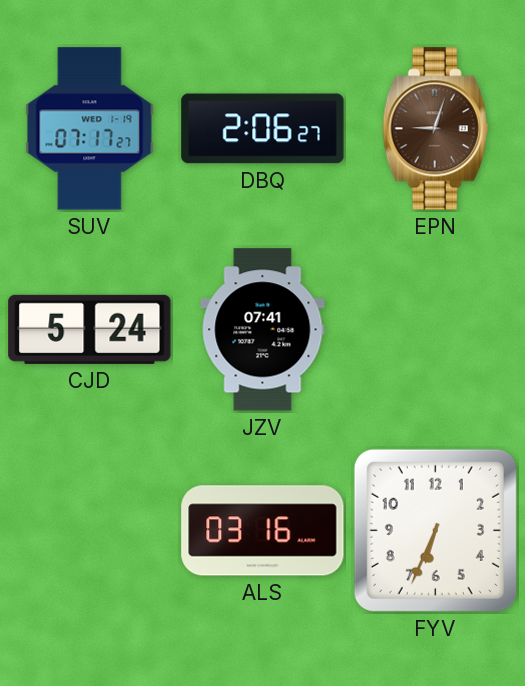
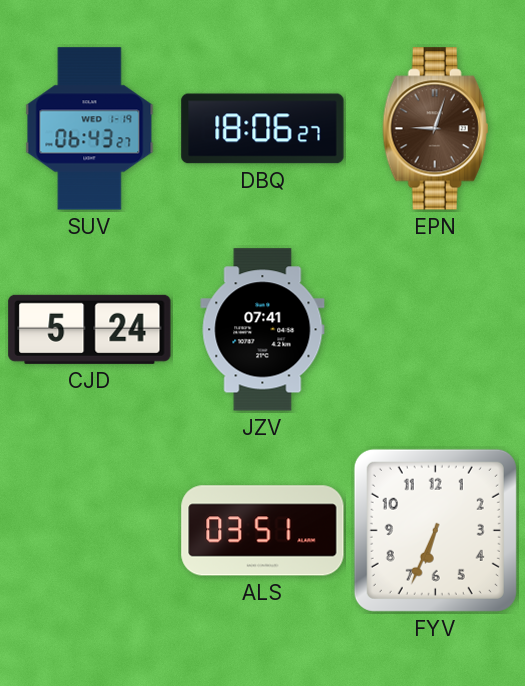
SUV: 07:17 -> 06:43
DBQ: 2:06 -> 18:06
ALS: 03:16 -> 03:51
